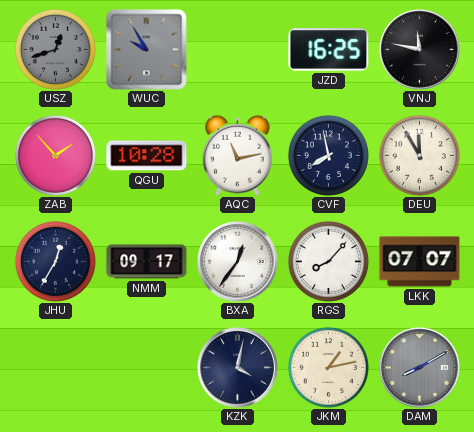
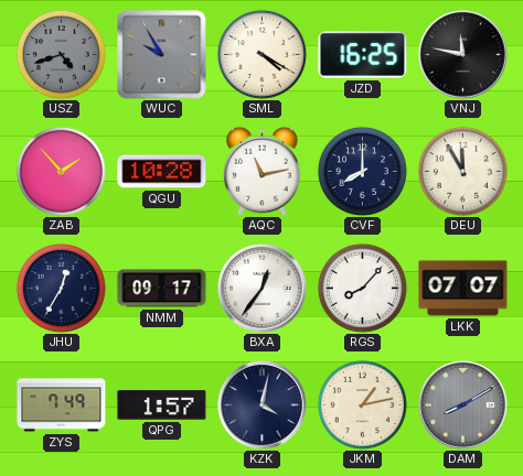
USZ: 12:42 -> 4:42
SML: none -> 4:20
CVF: 7:58 -> 8:00
ZYS: none -> 7:49
QPG: none -> 1:57
